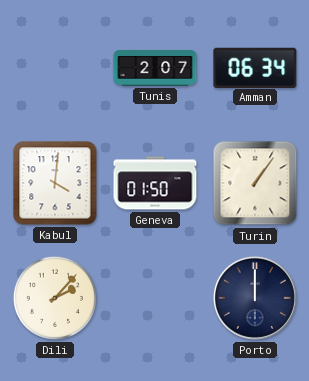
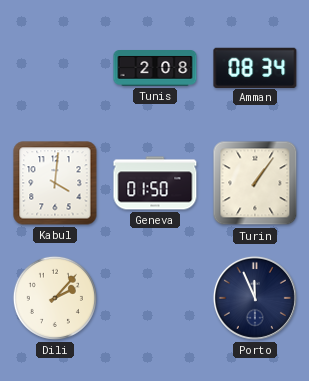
Tunis: 2:07 -> 2:08
Amman: 06:34 -> 08:34
Porto: 12:00 -> 11:56
